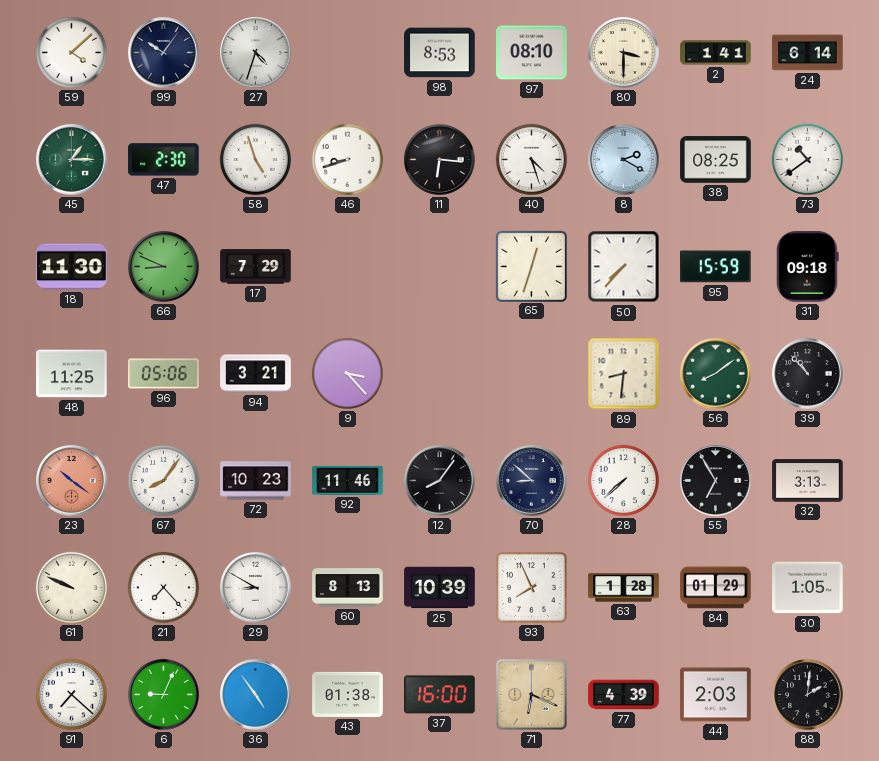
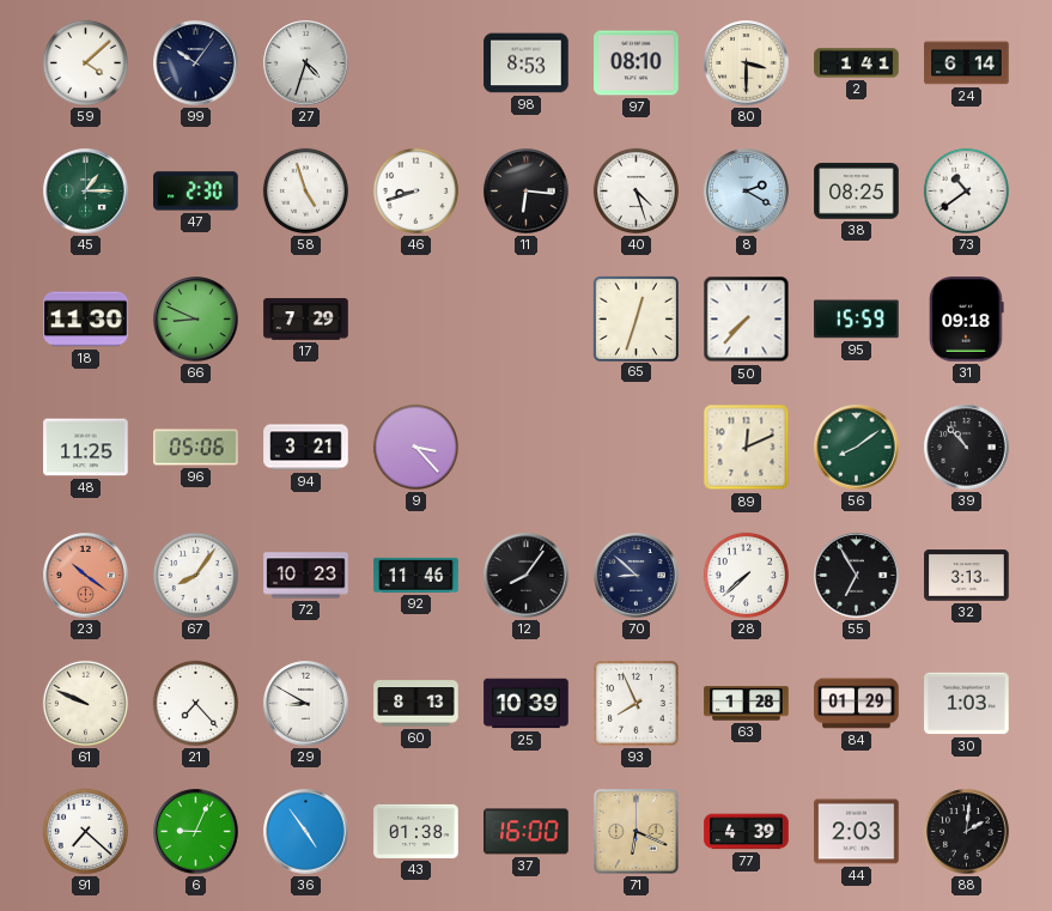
89: 8:31 -> 12:11
30: 1:05 -> 1:03
